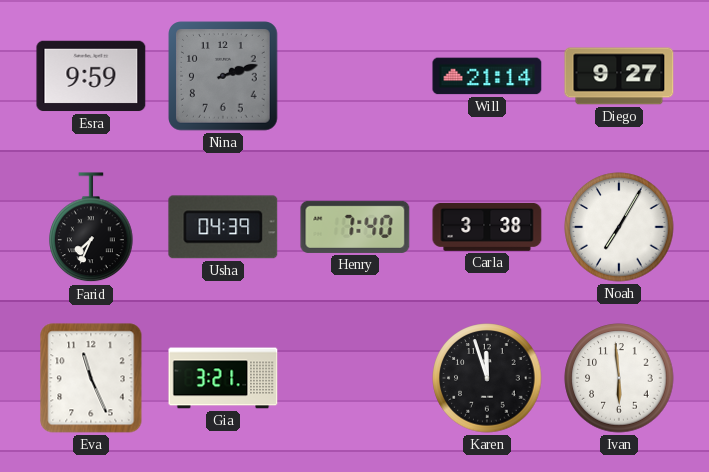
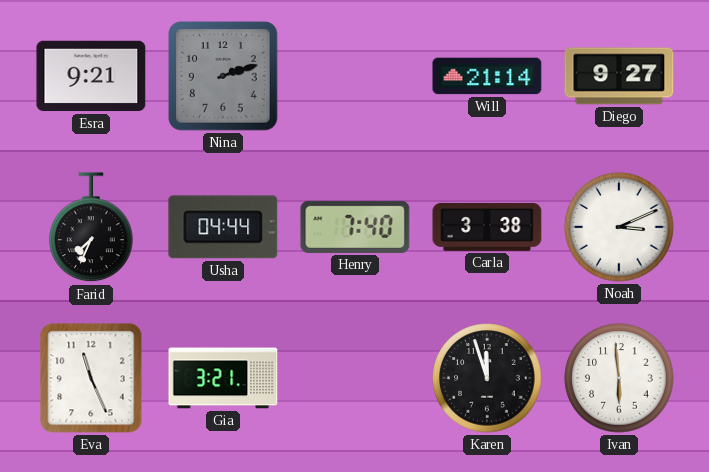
Esra: 9:59 -> 9:21
Usha: 04:39 -> 04:44
Noah: 7:05 -> 3:11
